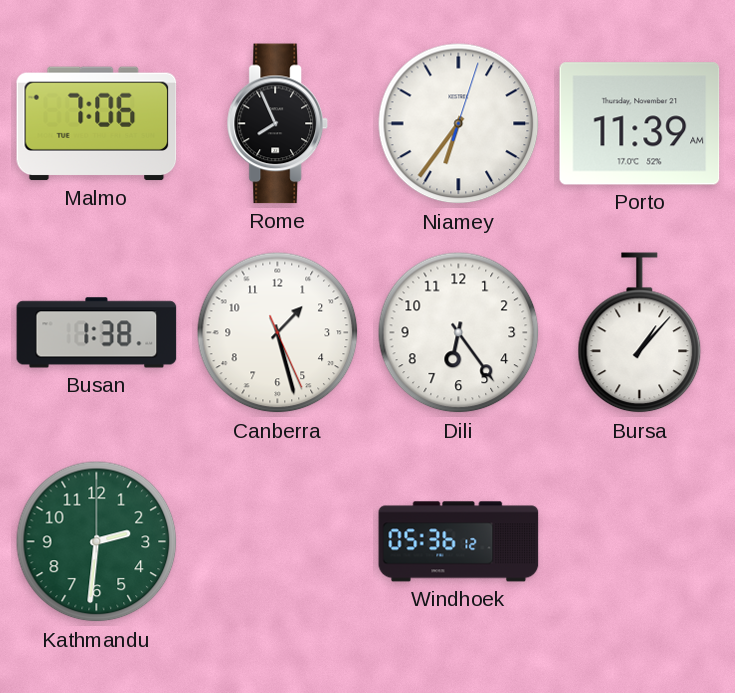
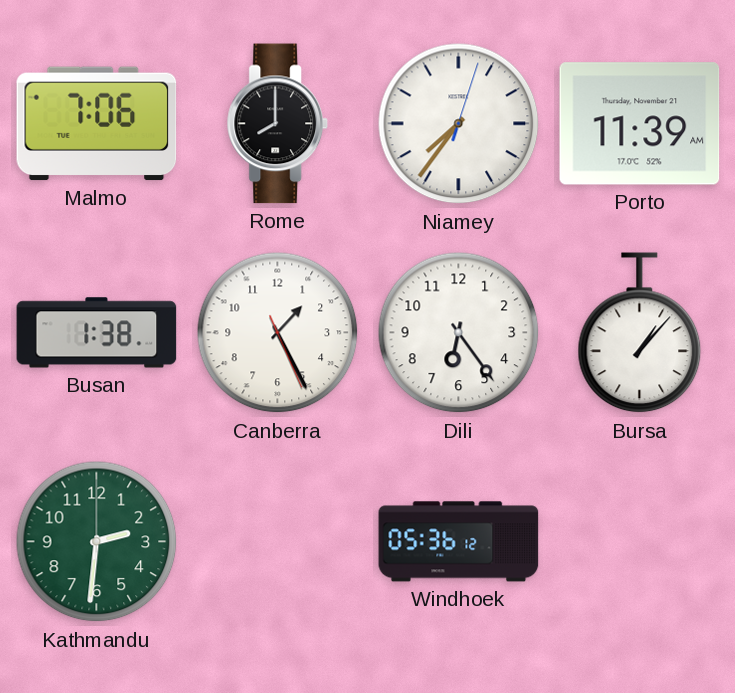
Rome: 7:56 -> 8:00
Niamey: 6:36 -> 7:36
Canberra: 1:27 -> 1:25
